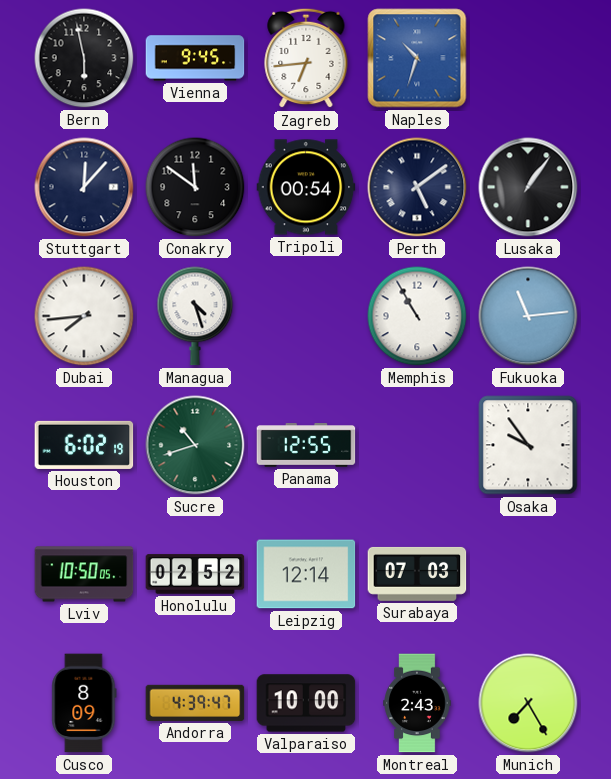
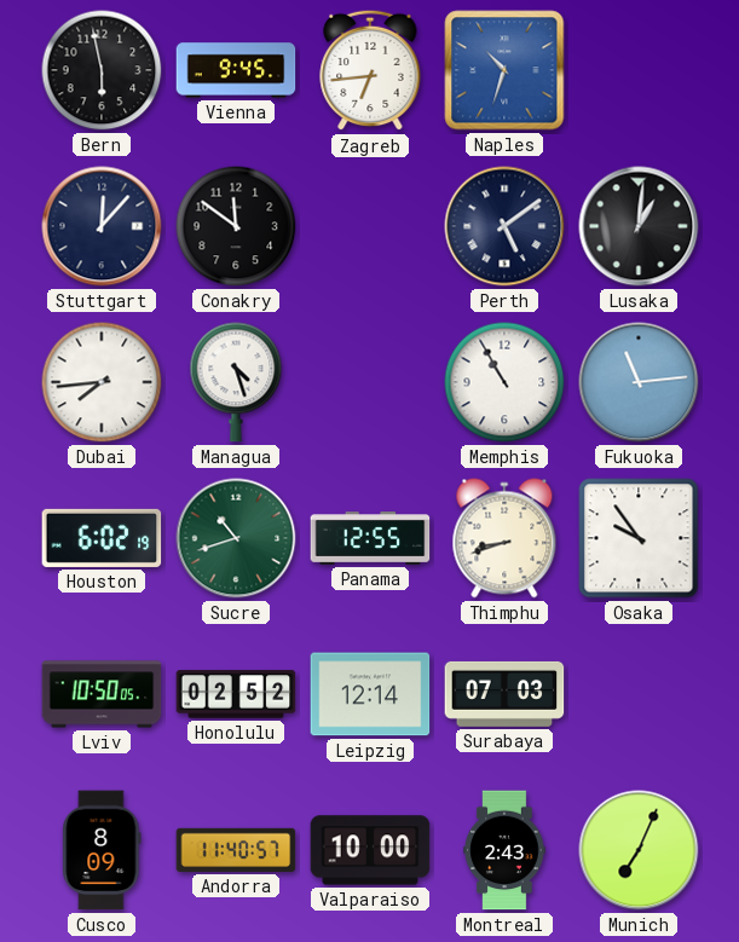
Tripoli: 00:54 -> none
Lusaka: 1:06 -> 1:01
Thimphu: none -> 8:42
Andorra: 4:39 -> 11:40
Munich: 7:25 -> 7:04
